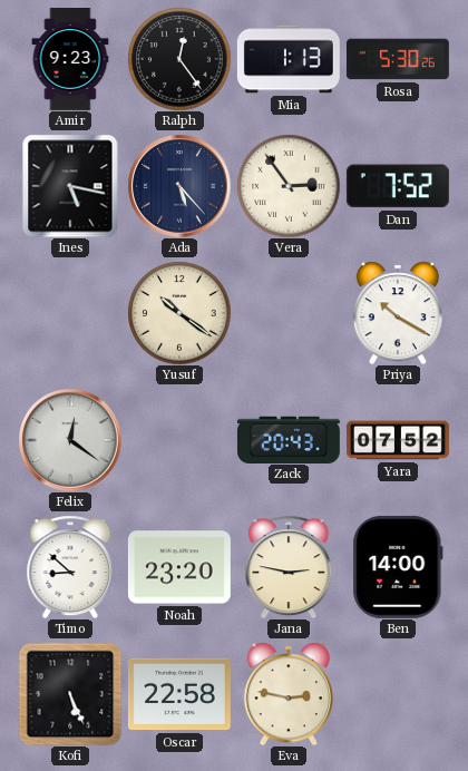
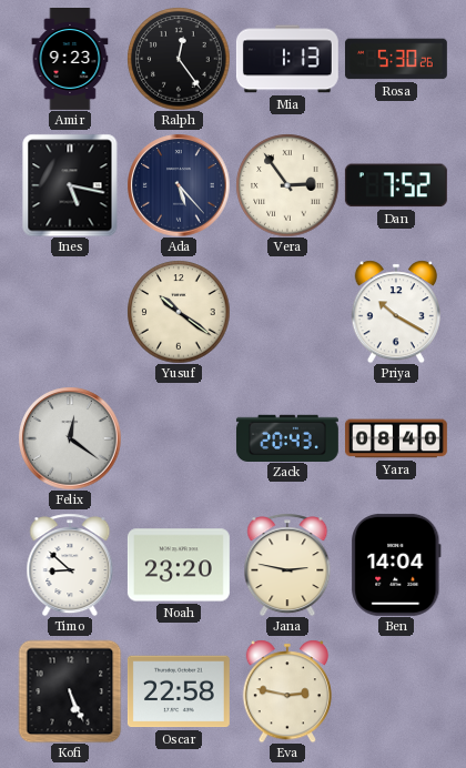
Yara: 07:52 -> 08:40
Ben: 14:00 -> 14:04
